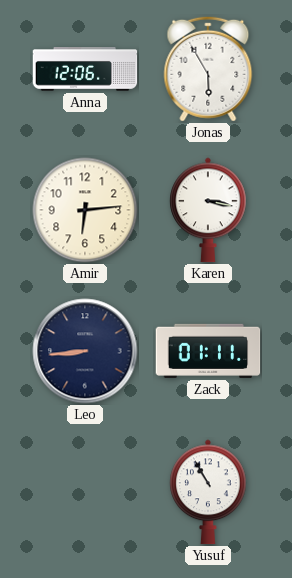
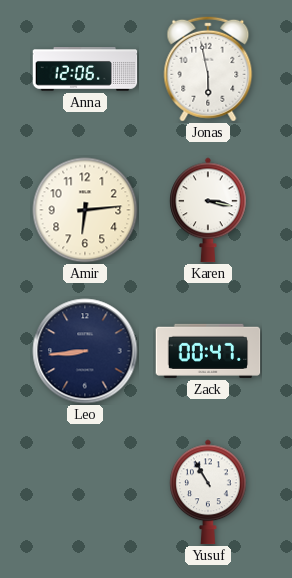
Jonas: 5:55 -> 5:58
Zack: 01:11 -> 00:47
